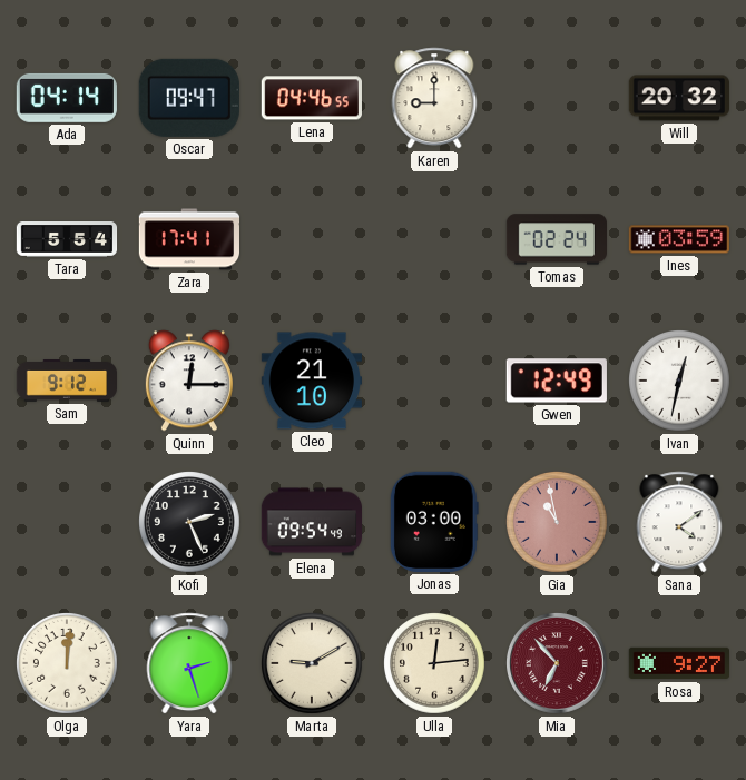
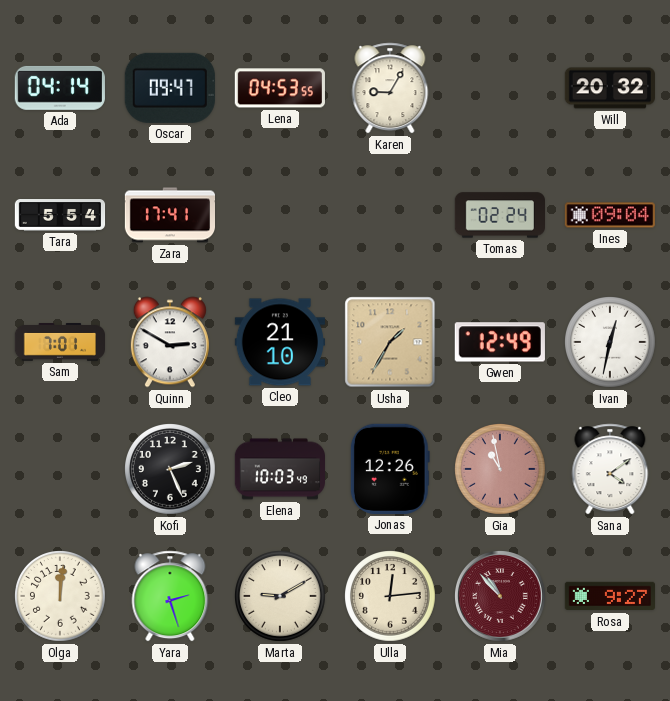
Lena: 04:46 -> 04:53
Karen: 9:00 -> 9:05
Ines: 03:59 -> 09:04
Sam: 9:12 -> 7:01
Quinn: 12:15 -> 2:50
Usha: none -> 1:35
Elena: 09:54 -> 10:03
Jonas: 03:00 -> 12:26
Mia: 6:53 -> 10:53
